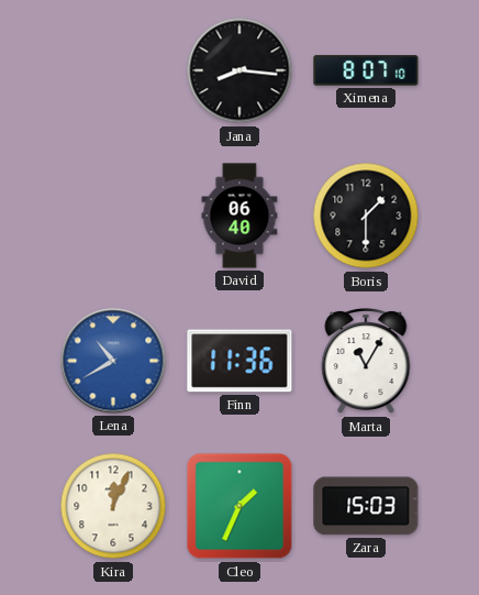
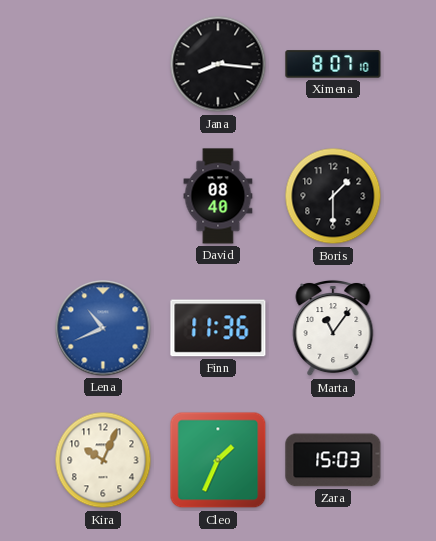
David: 06:40 -> 08:40
Lena: 10:40 -> 10:41
Marta: 11:05 -> 11:06
Kira: 12:04 -> 10:04
